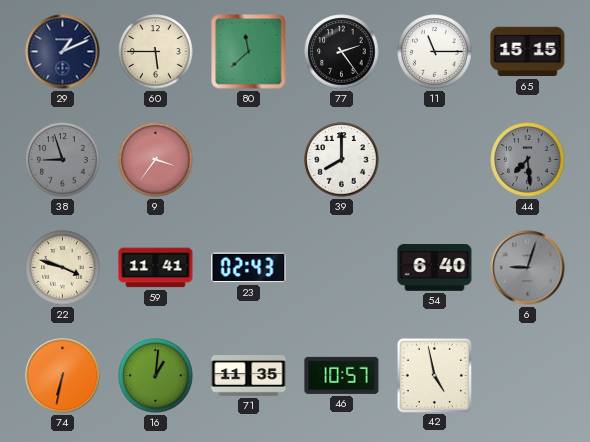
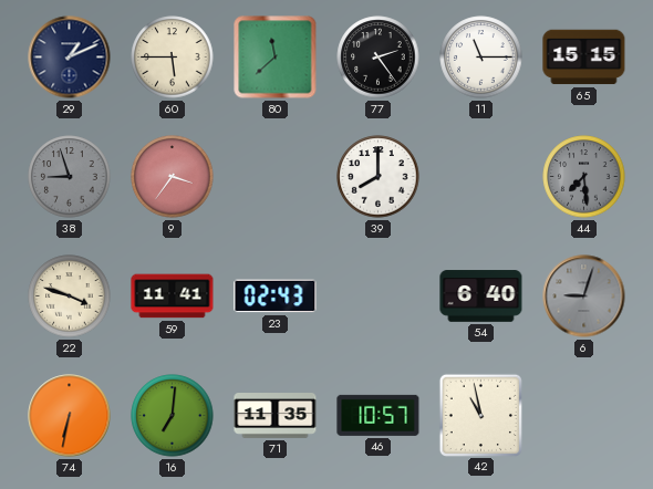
16: 1:01 -> 7:01
42: 4:58 -> 10:58
